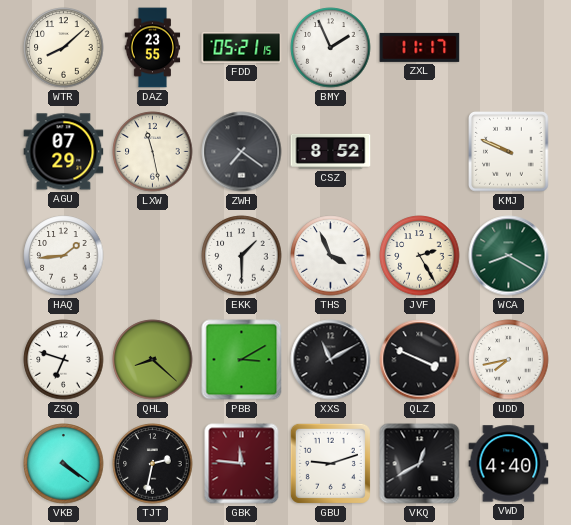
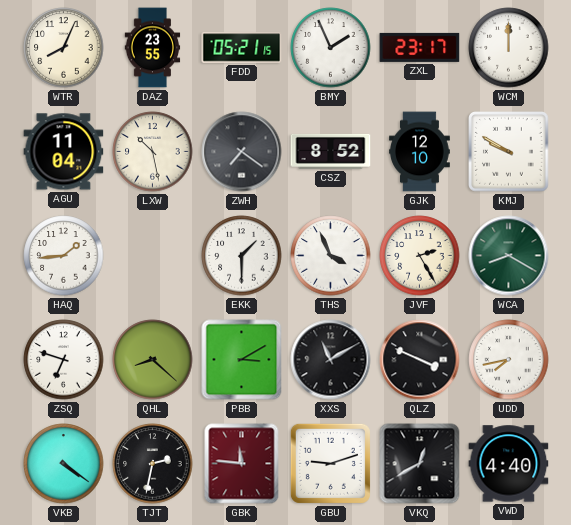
WTR: 8:08 -> 8:04
ZXL: 11:17 -> 23:17
WCM: none -> 12:00
AGU: 07:29 -> 11:04
LXW: 11:28 -> 10:28
GJK: none -> 12:10
KMJ: 9:49 -> 9:50
